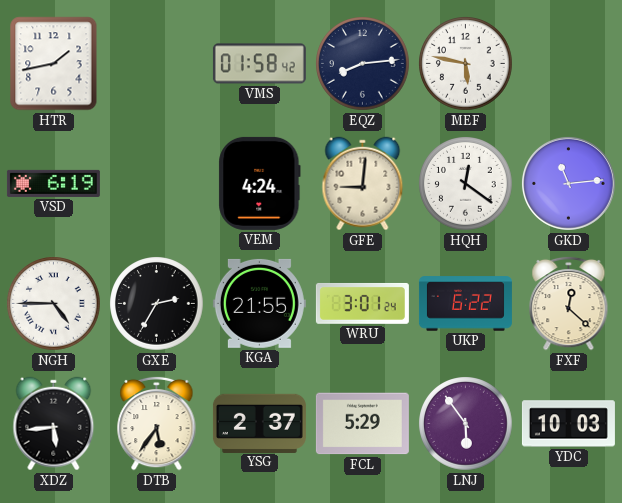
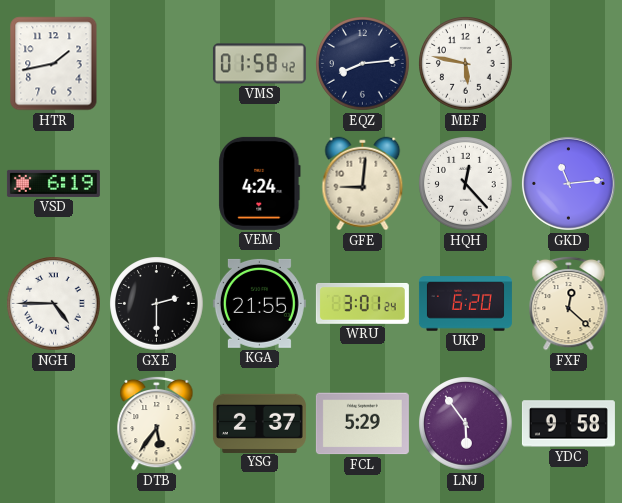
HQH: 12:21 -> 12:23
GXE: 2:35 -> 2:30
UKP: 6:22 -> 6:20
XDZ: 5:44 -> none
YDC: 10:03 -> 9:58
